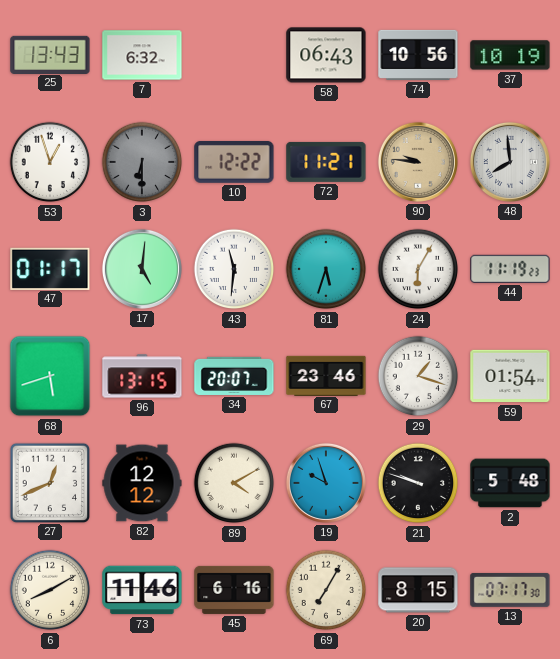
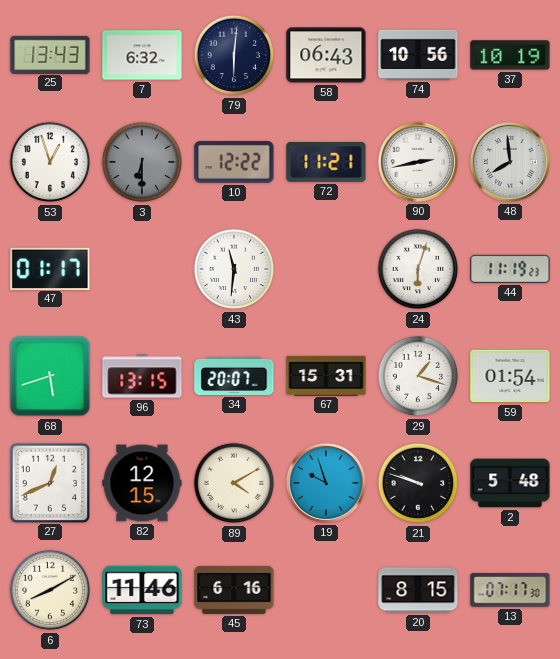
79: none -> 6:01
90: 9:46 -> 2:43
90 dial: champagne -> white
17: 5:01 -> none
81: 5:33 -> none
24: 6:05 -> 6:03
67: 23:46 -> 15:31
82: 12:12 -> 12:15
69: 7:05 -> none
